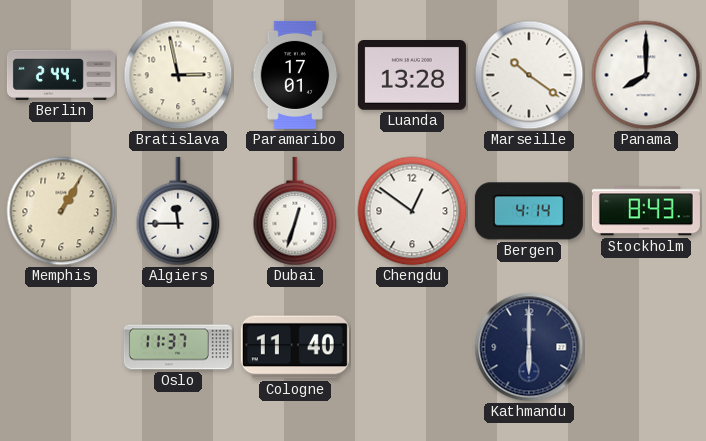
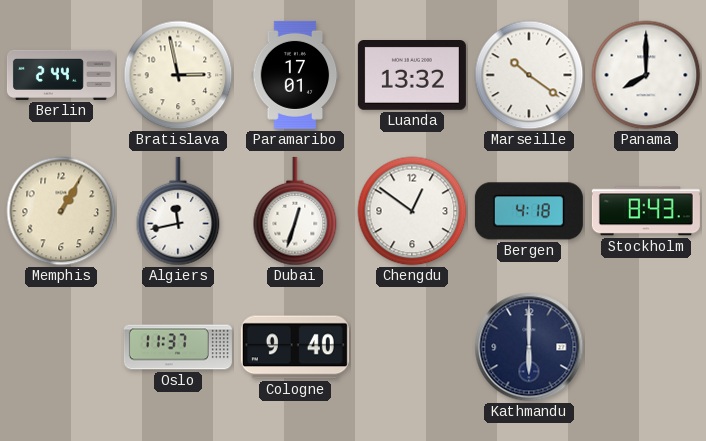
Luanda: 13:28 -> 13:32
Algiers: 11:45 -> 11:43
Bergen: 4:14 -> 4:18
Cologne: 11:40 -> 9:40
